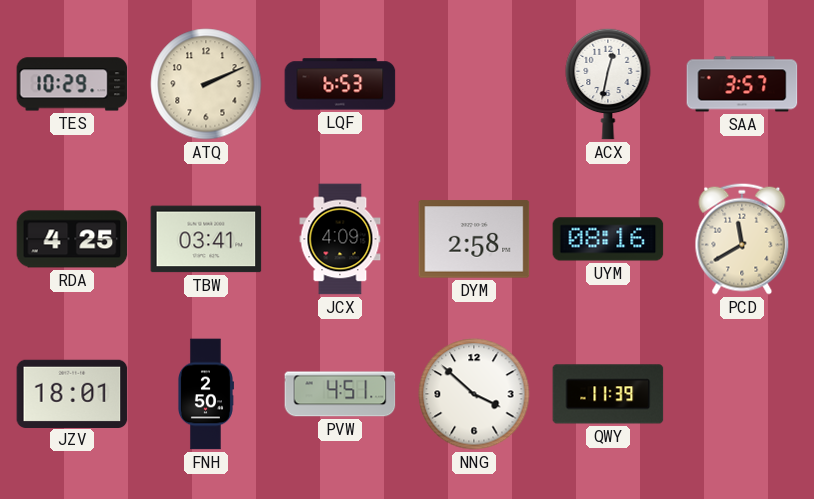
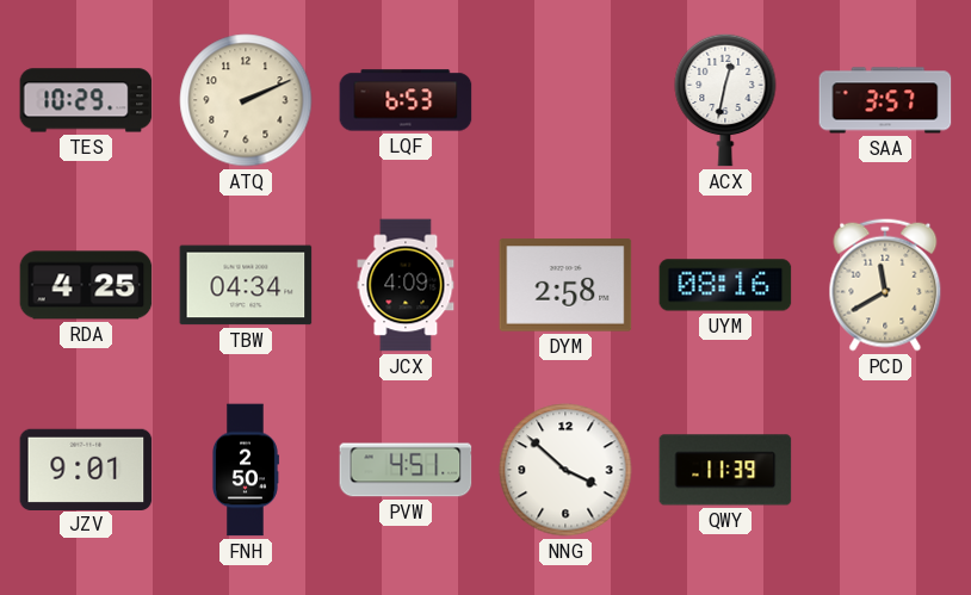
TBW: 03:41 -> 04:34
JZV: 18:01 -> 9:01
